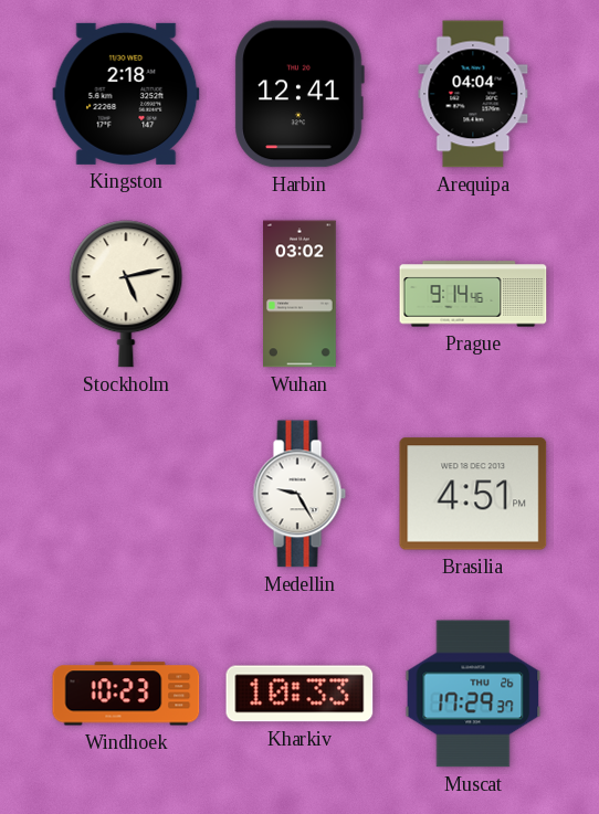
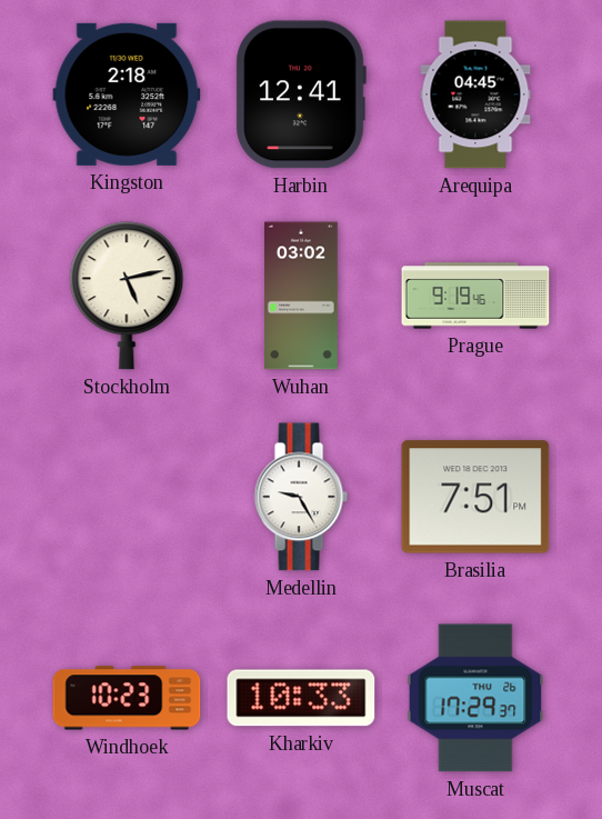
Arequipa: 04:04 -> 04:45
Prague: 9:14 -> 9:19
Brasilia: 4:51 -> 7:51
